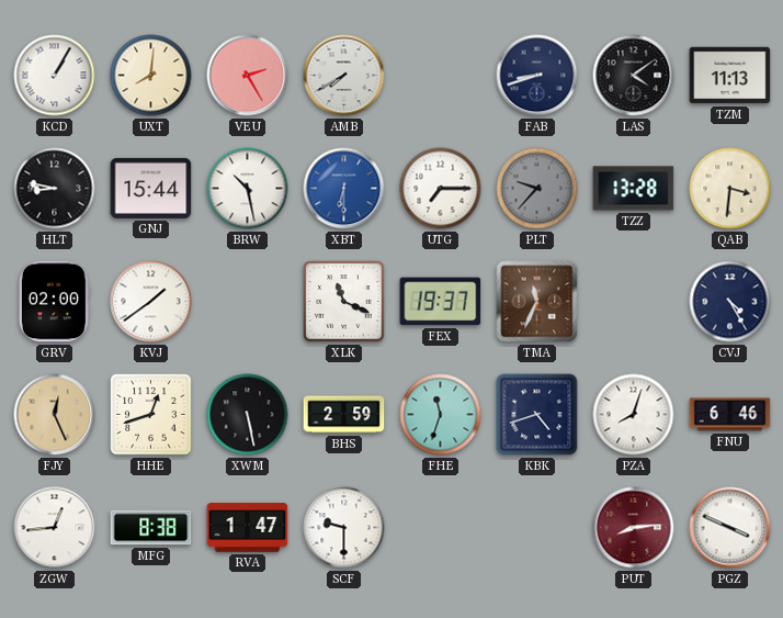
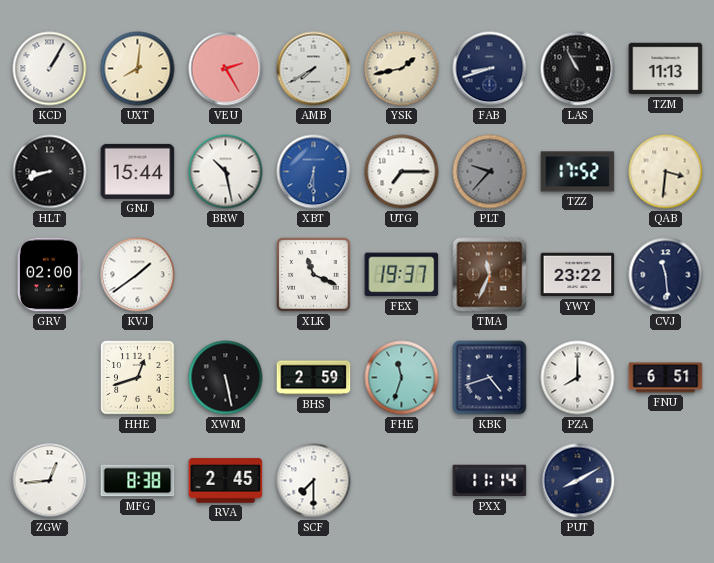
YSK: none -> 1:43
LAS: 4:09 -> 10:55
HLT: 8:47 -> 8:42
TZZ: 13:28 -> 17:52
YWY: none -> 23:22
CVJ: 4:25 -> 11:29
FJY: 12:26 -> none
PZA: 8:03 -> 8:00
FNU: 6:46 -> 6:51
RVA: 1:47 -> 2:45
SCF: 9:30 -> 7:30
PXX: none -> 11:14
PUT: 8:14 -> 8:10
PUT dial: burgundy -> navy
PGZ: 3:49 -> none
